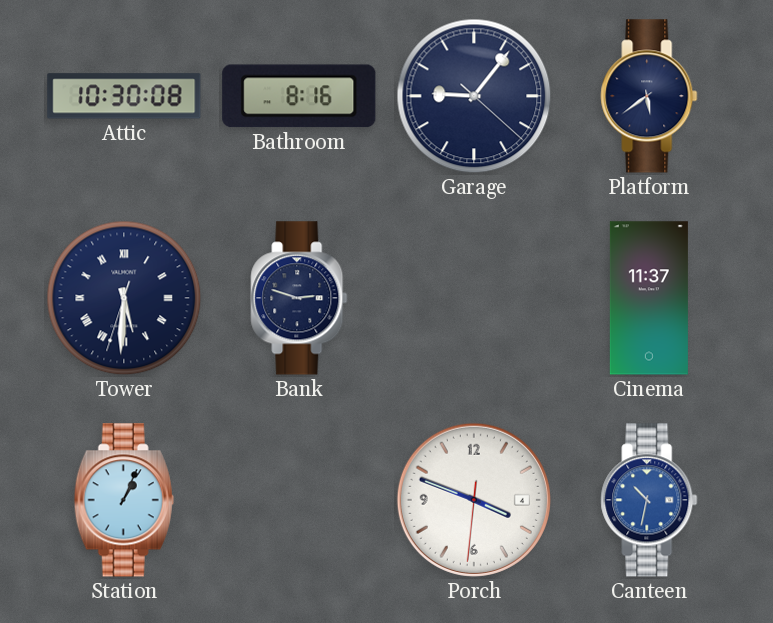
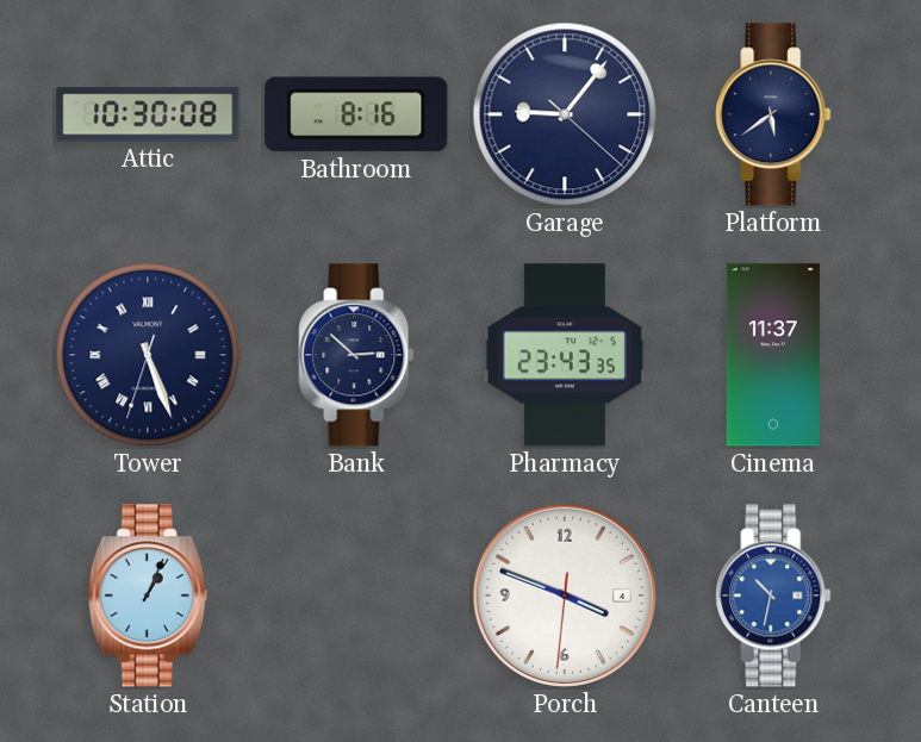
Tower: 5:30 -> 5:26
Bank: 2:48 -> 2:52
Pharmacy: none -> 23:43
